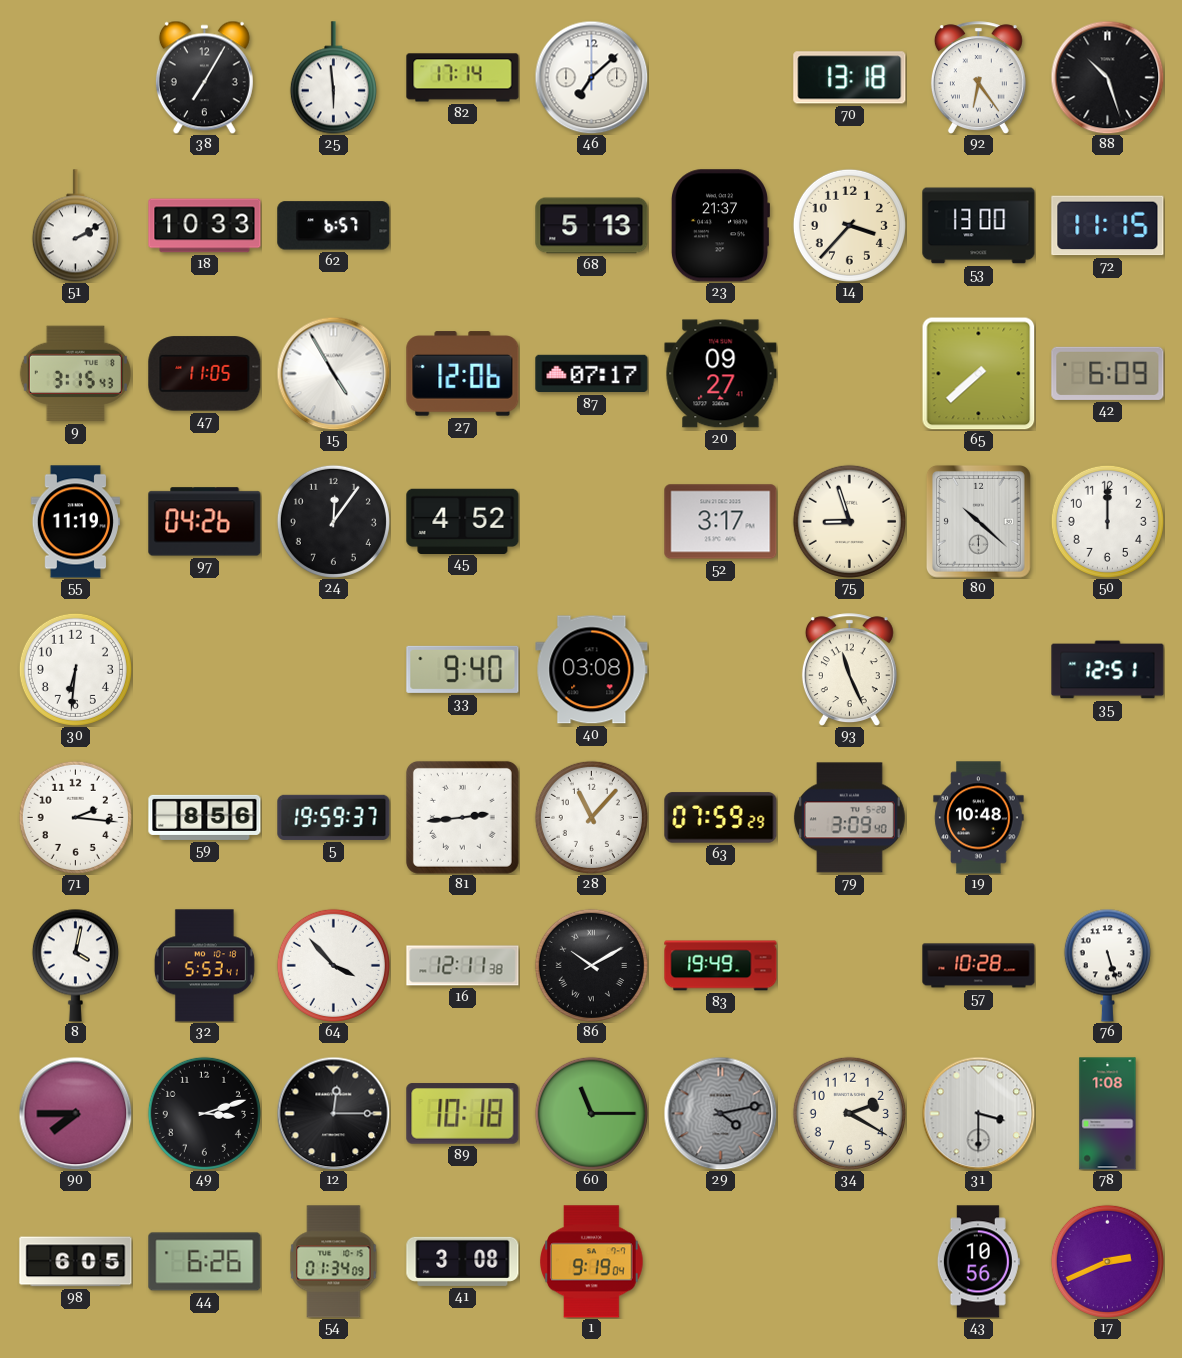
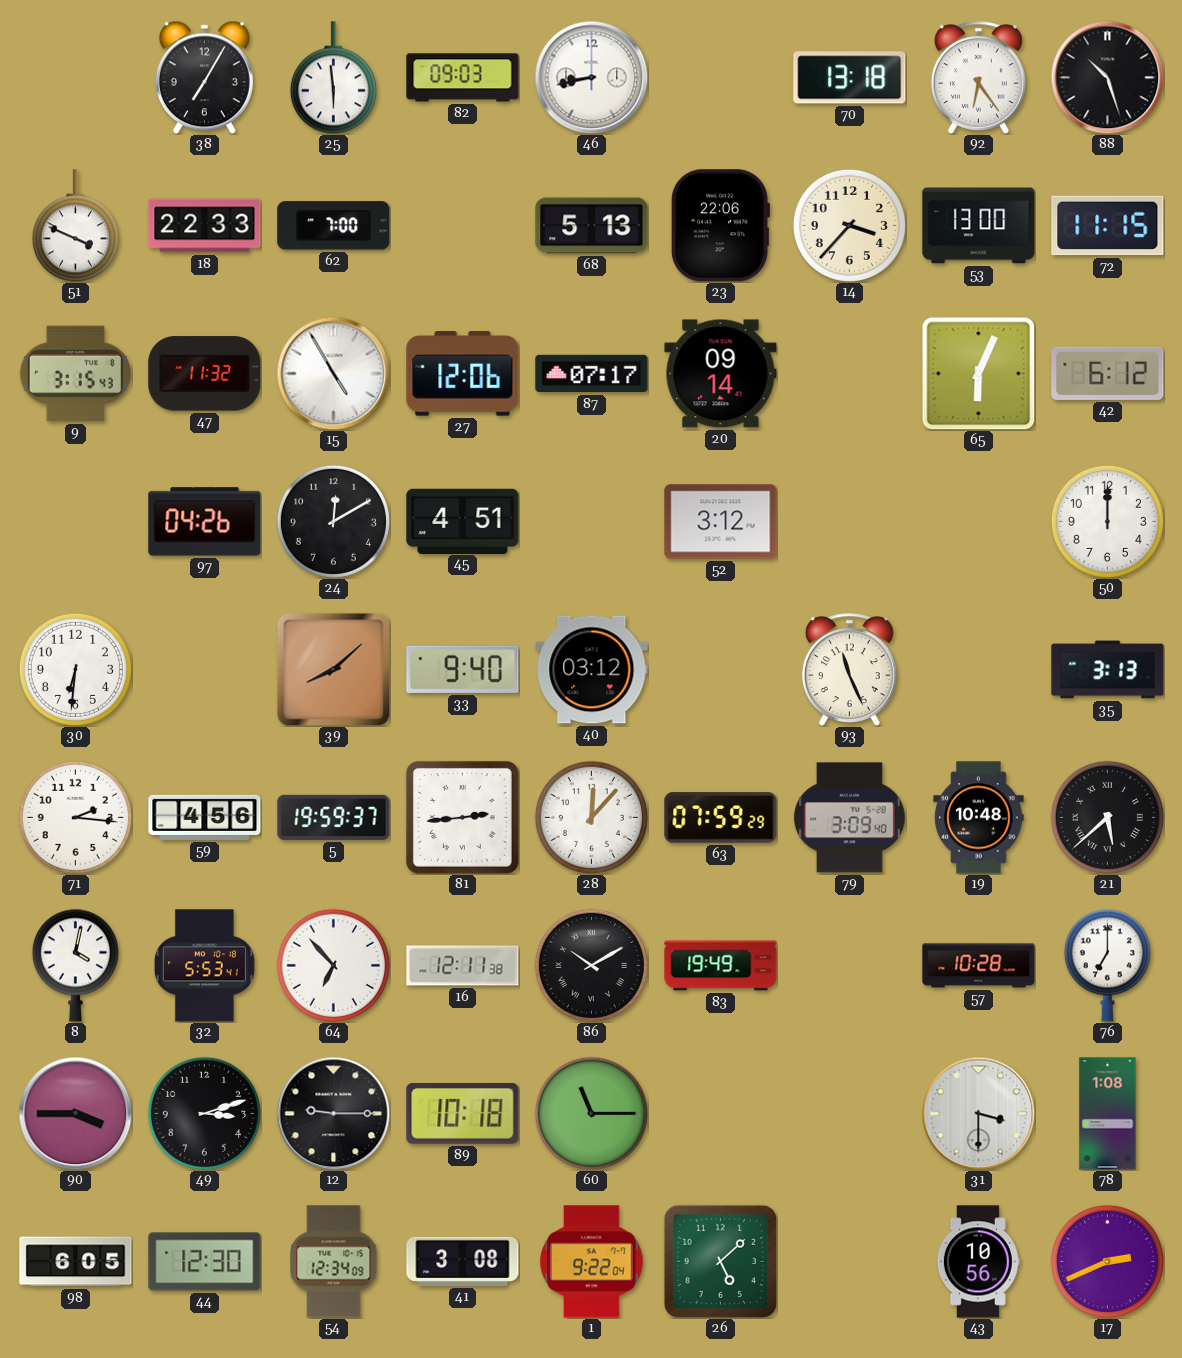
82: 17:14 -> 09:03
46: 7:08 -> 8:43
51: 2:10 -> 3:49
18: 10:33 -> 22:33
62: 6:57 -> 7:00
23: 21:37 -> 22:06
47: 11:05 -> 11:32
20: 09:27 -> 09:14
65: 7:38 -> 6:04
42: 6:09 -> 6:12
55: 11:19 -> none
24: 12:06 -> 12:10
45: 4:52 -> 4:51
52: 3:17 -> 3:12
75: 8:57 -> none
80: 10:22 -> none
39: none -> 8:08
40: 03:08 -> 03:12
35: 12:51 -> 3:13
59: 8:56 -> 4:56
28: 11:07 -> 12:07
21: none -> 5:38
64: 3:53 -> 6:53
76: 5:27 -> 7:00
90: 7:45 -> 3:45
12: 12:15 -> 9:15
29: 4:13 -> none
34: 2:20 -> none
44: 6:26 -> 12:30
54: 01:34 -> 12:34
1: 9:19 -> 9:22
26: none -> 5:08
